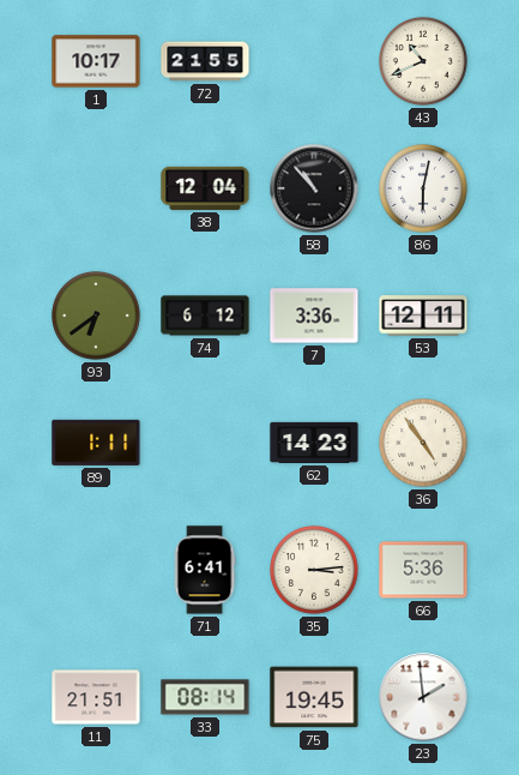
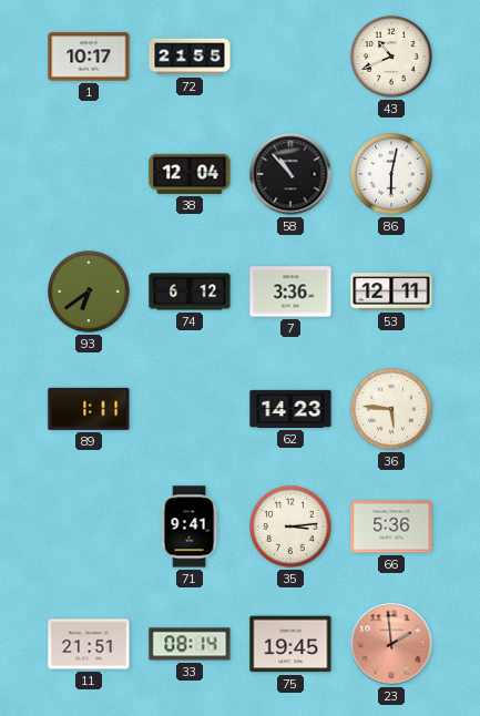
36: 4:54 -> 5:46
71: 6:41 -> 9:41
23 dial: white -> salmon
